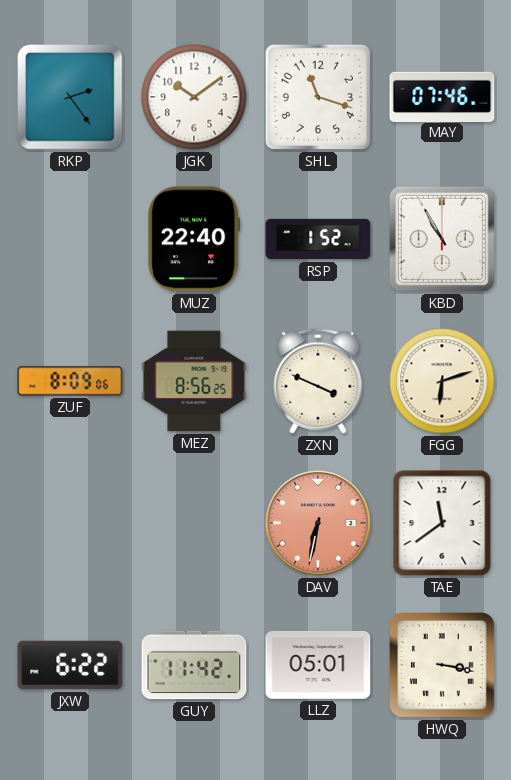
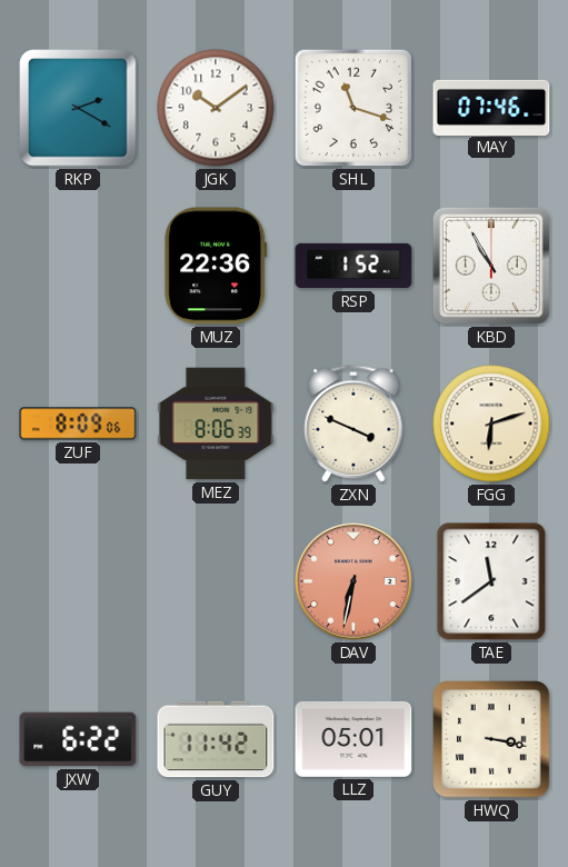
RKP: 2:24 -> 2:20
MUZ: 22:40 -> 22:36
MEZ: 8:56 -> 8:06
